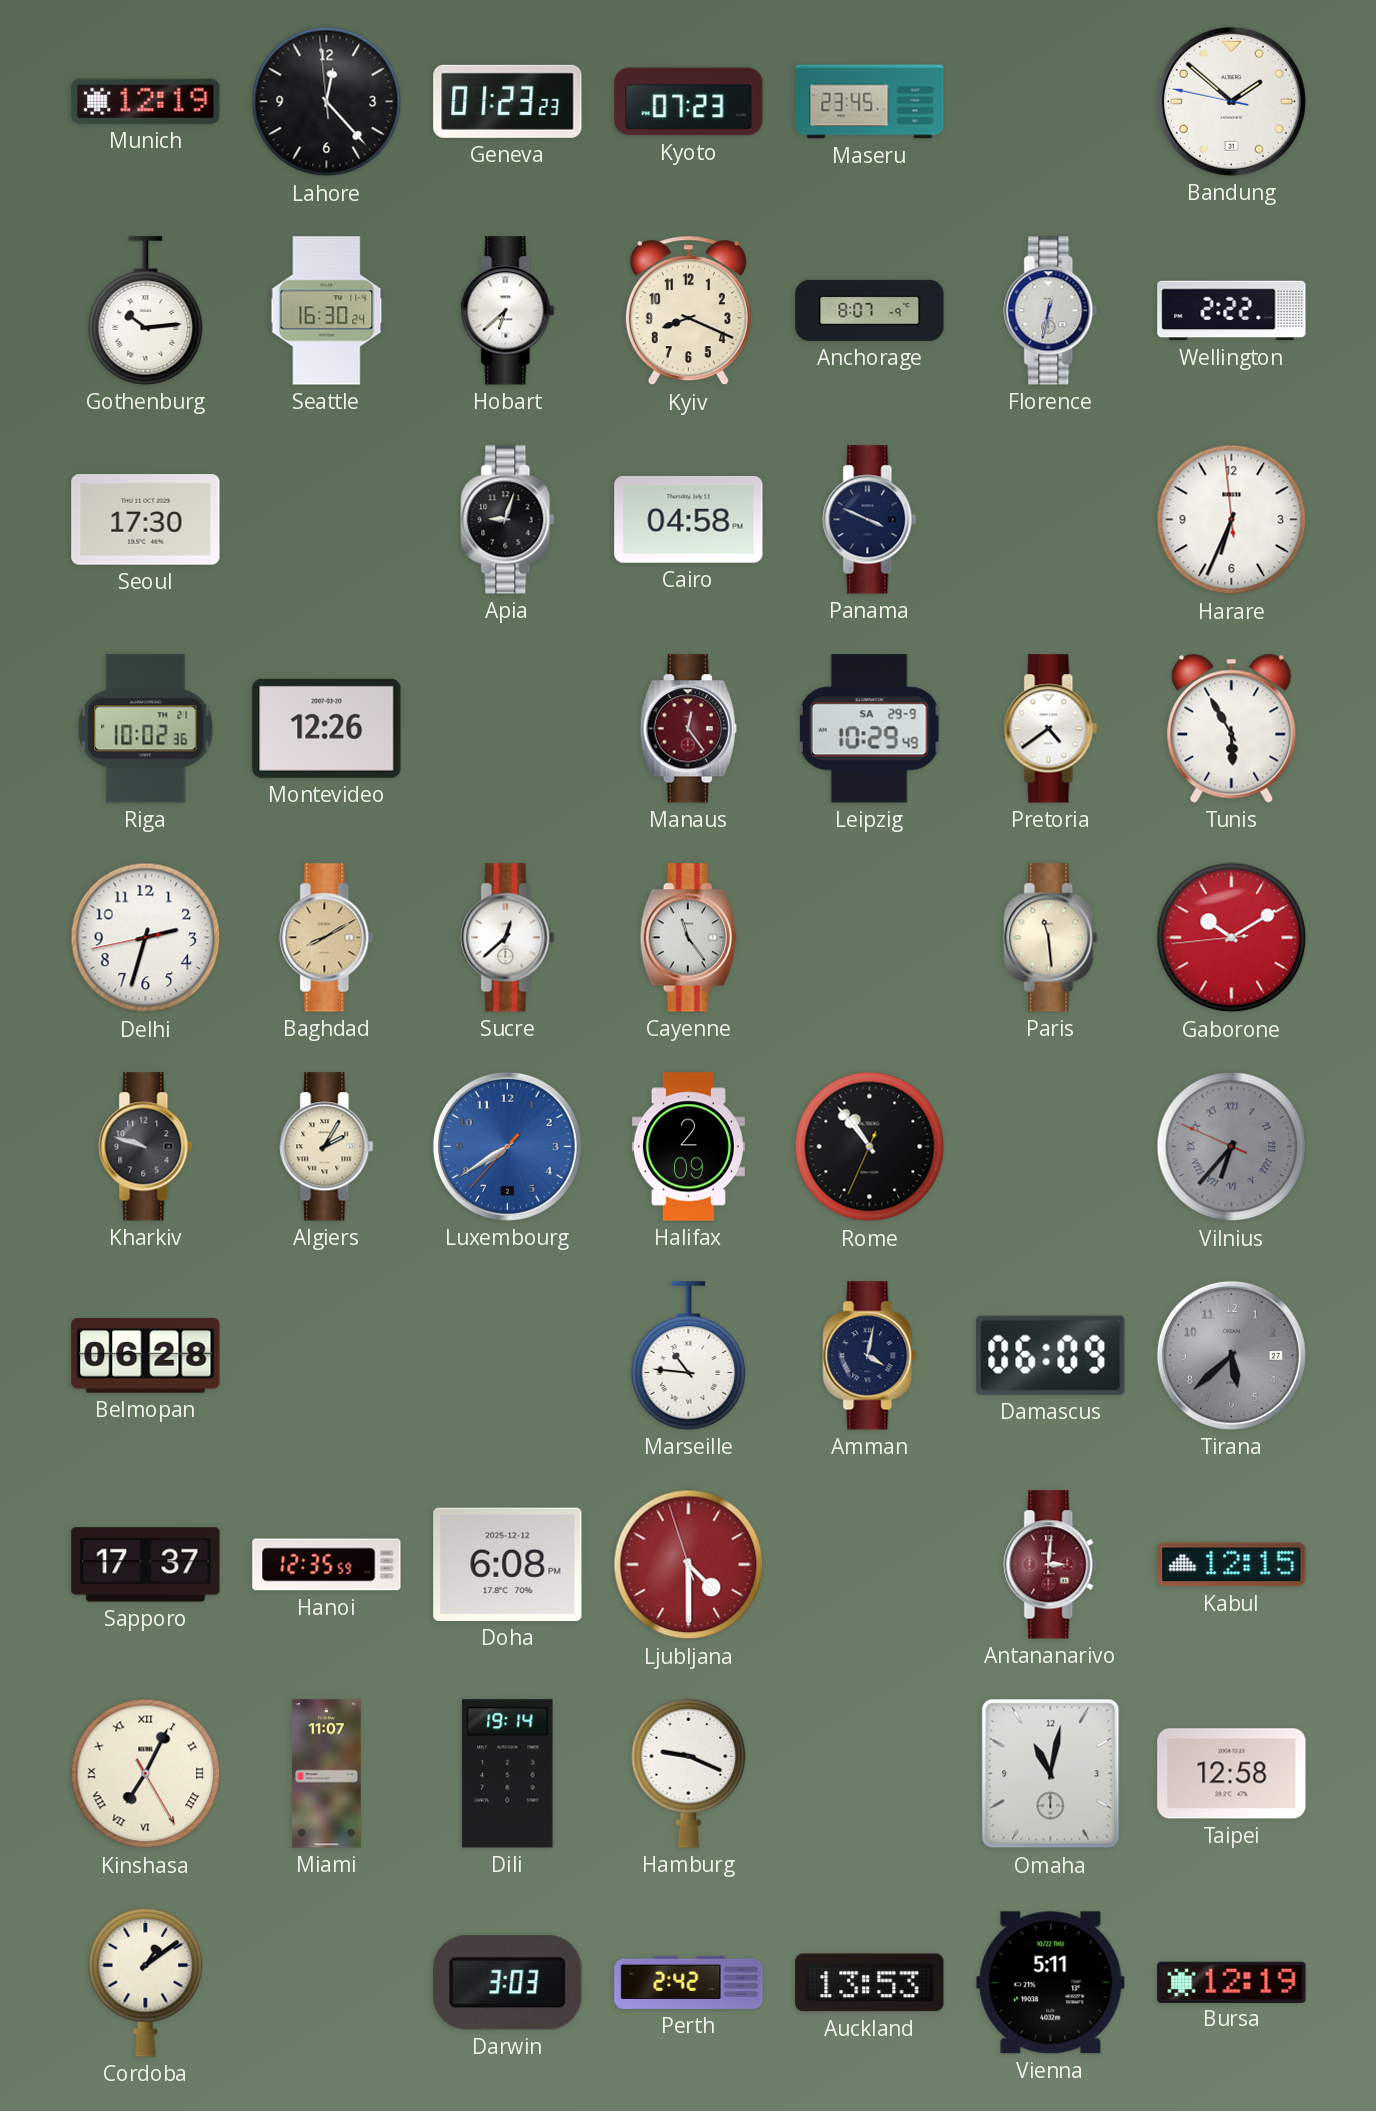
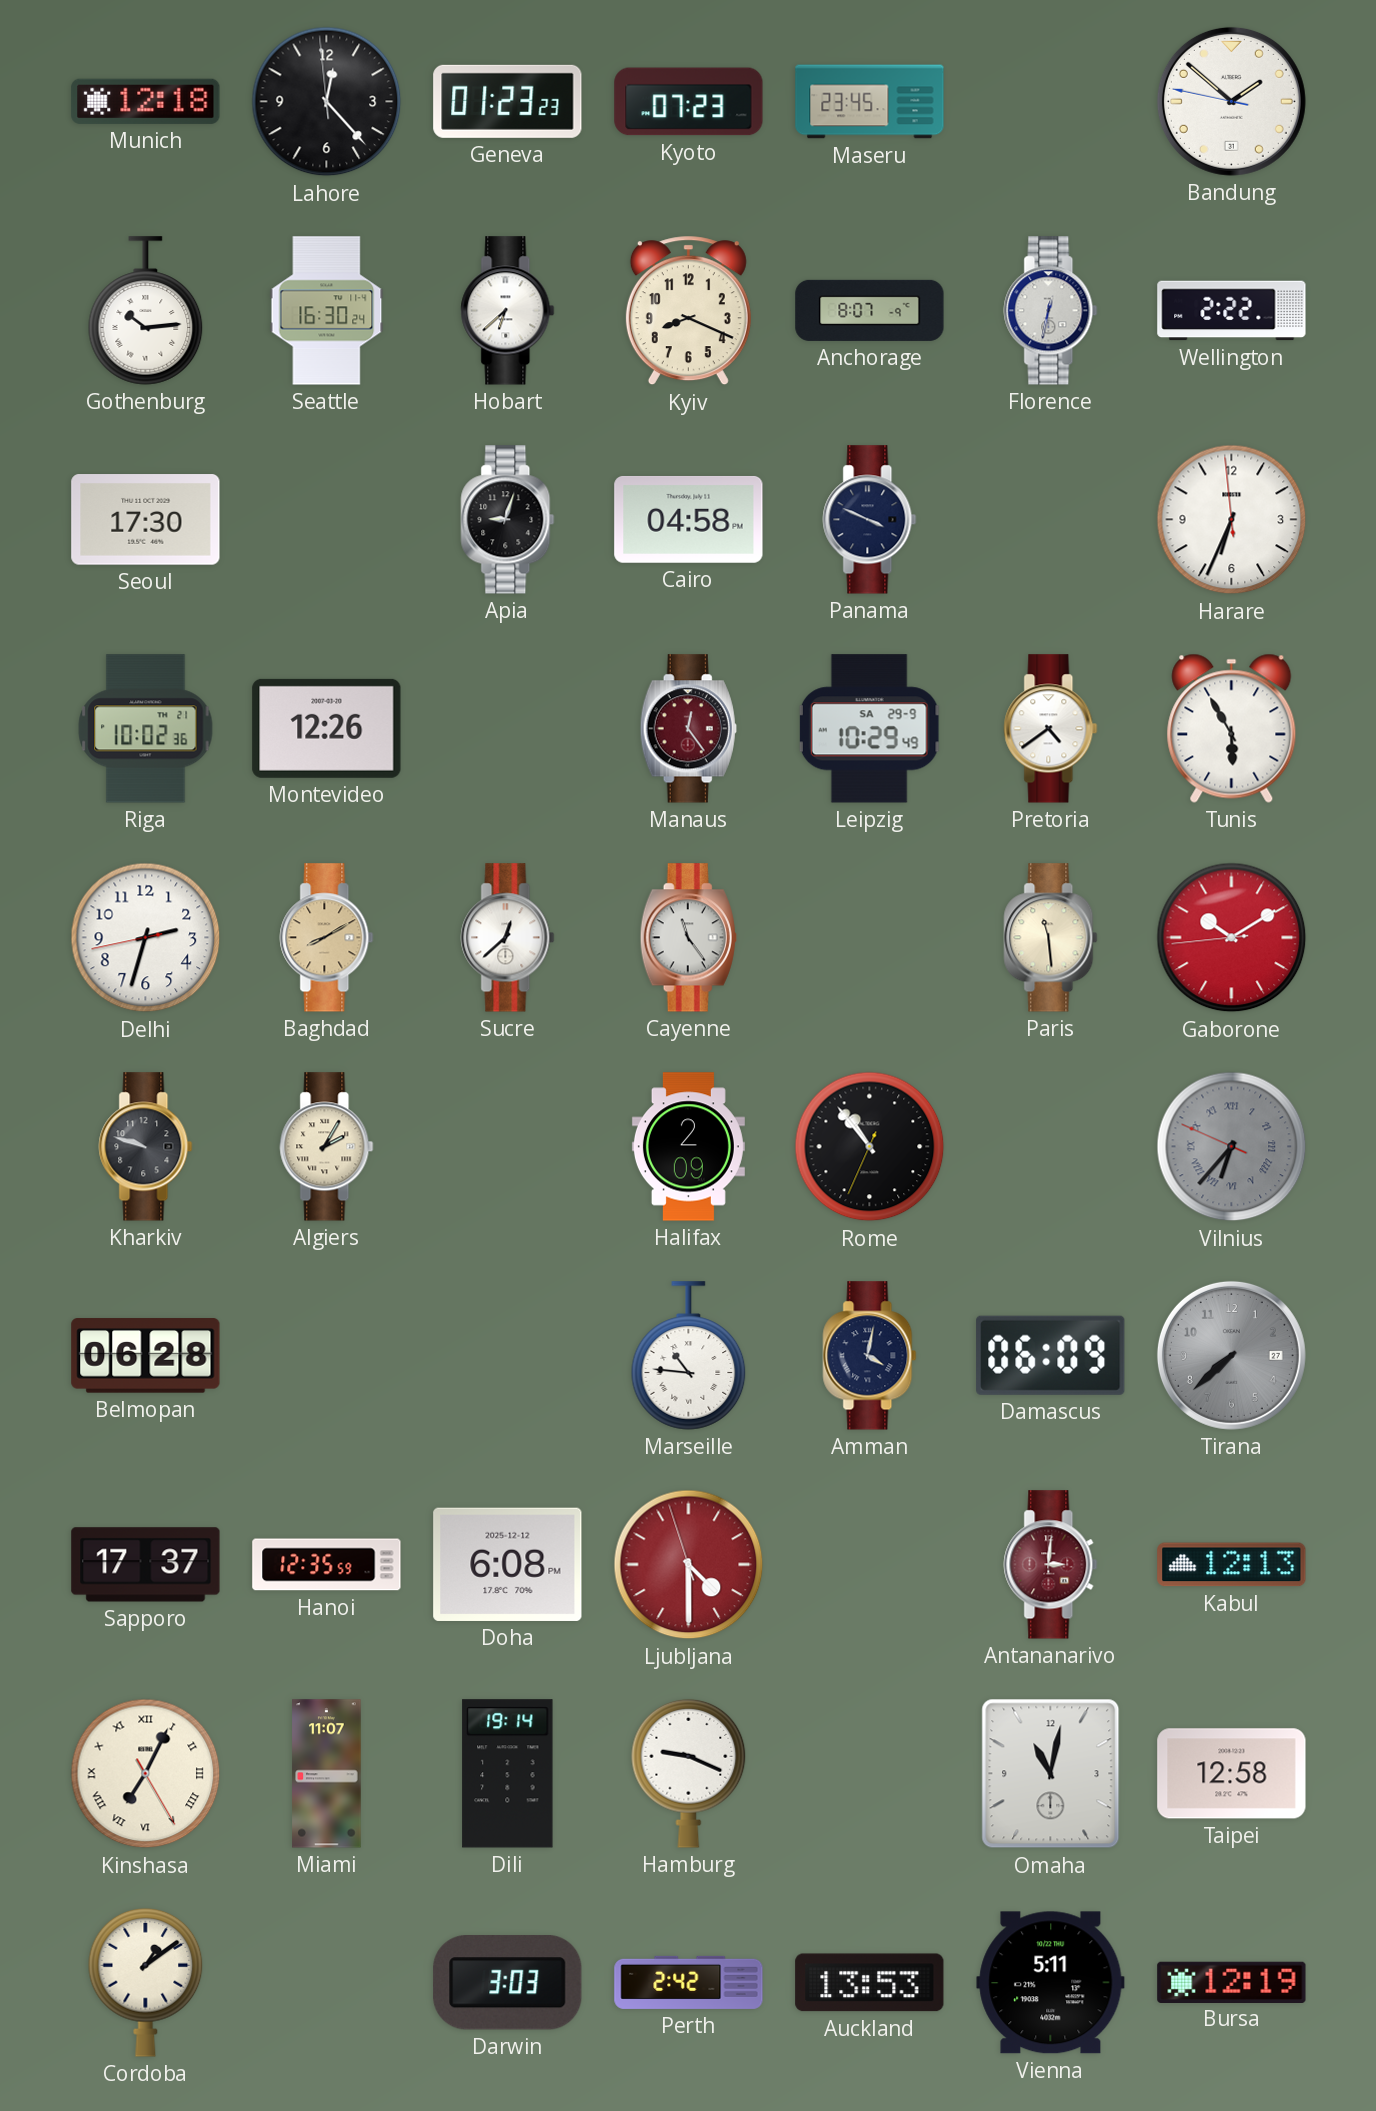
Munich: 12:19 -> 12:18
Luxembourg: 7:39 -> none
Tirana: 5:38 -> 7:38
Kabul: 12:15 -> 12:13
